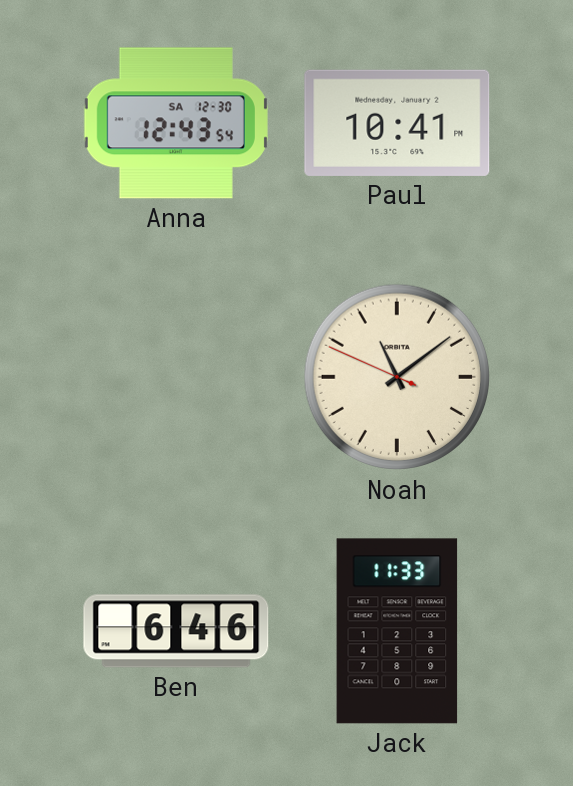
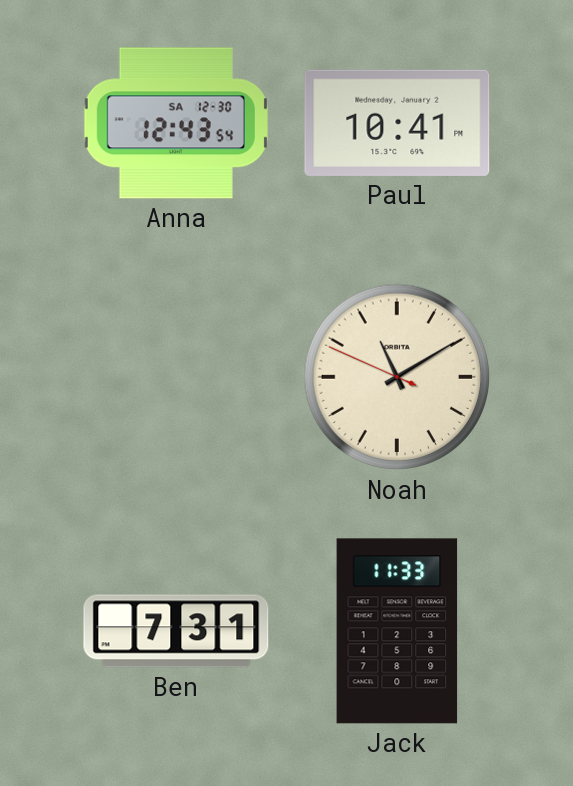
Noah: 11:08 -> 11:09
Ben: 6:46 -> 7:31
